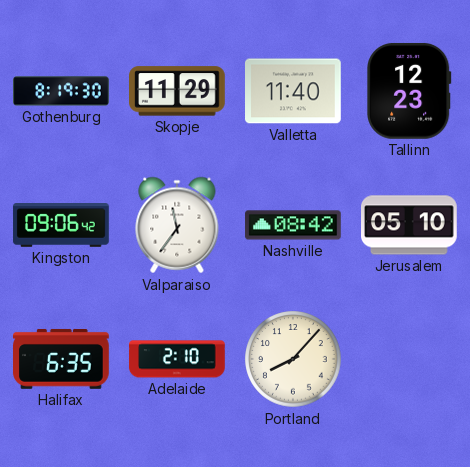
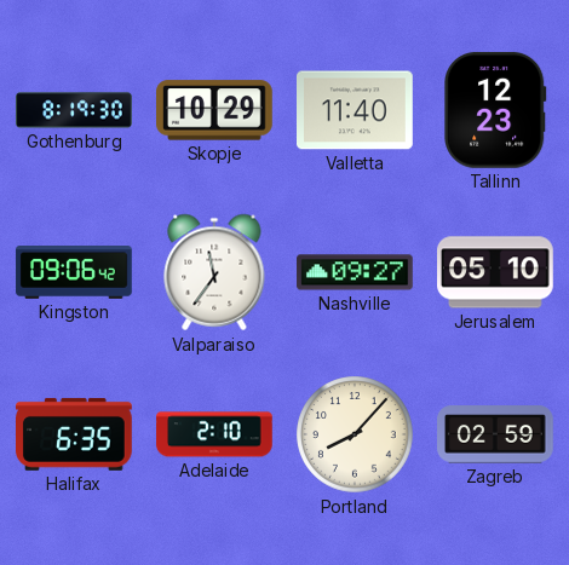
Skopje: 11:29 -> 10:29
Nashville: 08:42 -> 09:27
Zagreb: none -> 02:59
